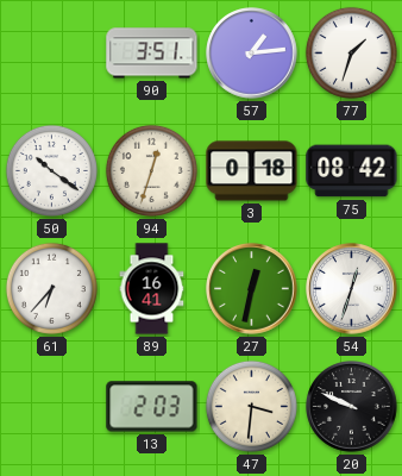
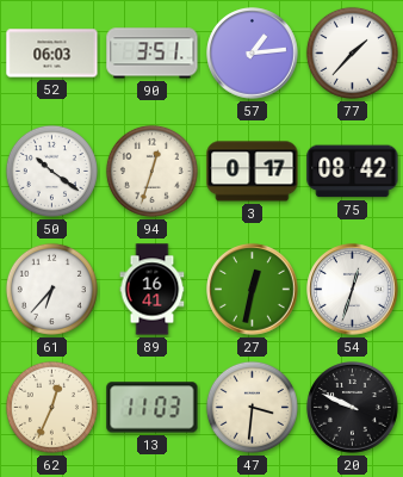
52: none -> 06:03
77: 1:33 -> 1:37
3: 0:18 -> 0:17
62: none -> 12:34
13: 2:03 -> 11:03
